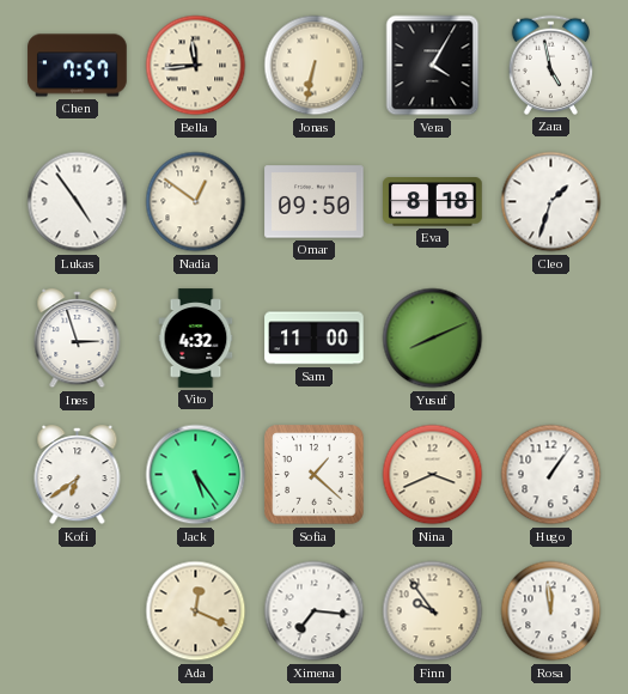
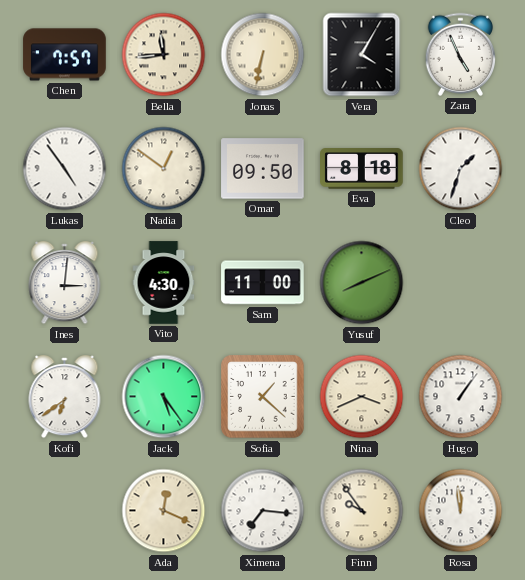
Zara: 4:58 -> 4:56
Ines: 2:57 -> 3:01
Vito: 4:32 -> 4:30
